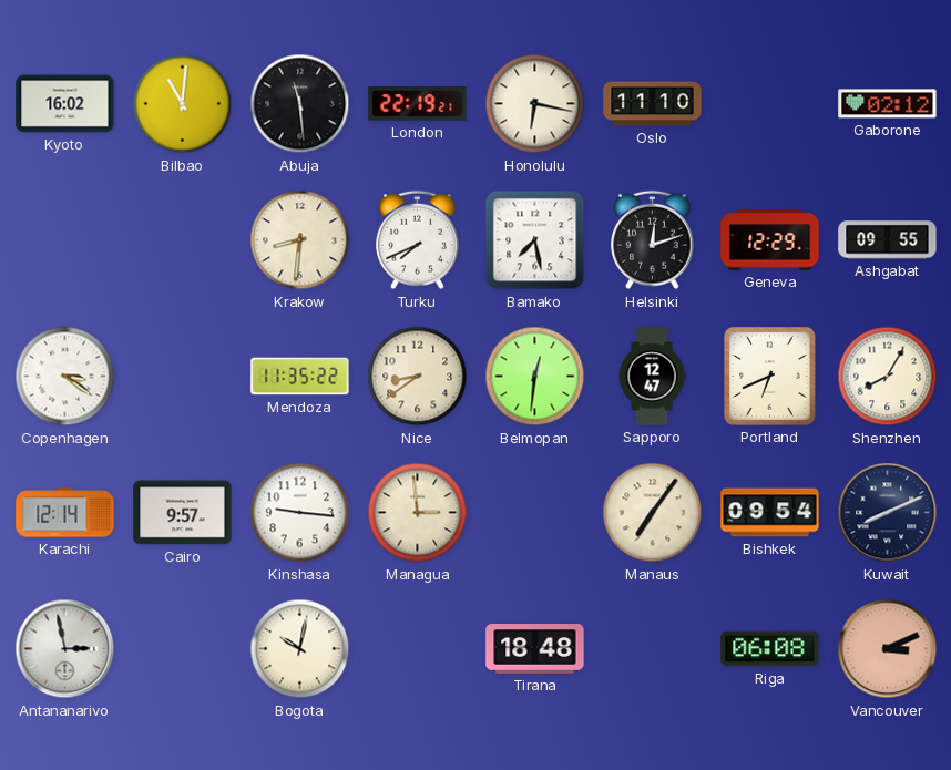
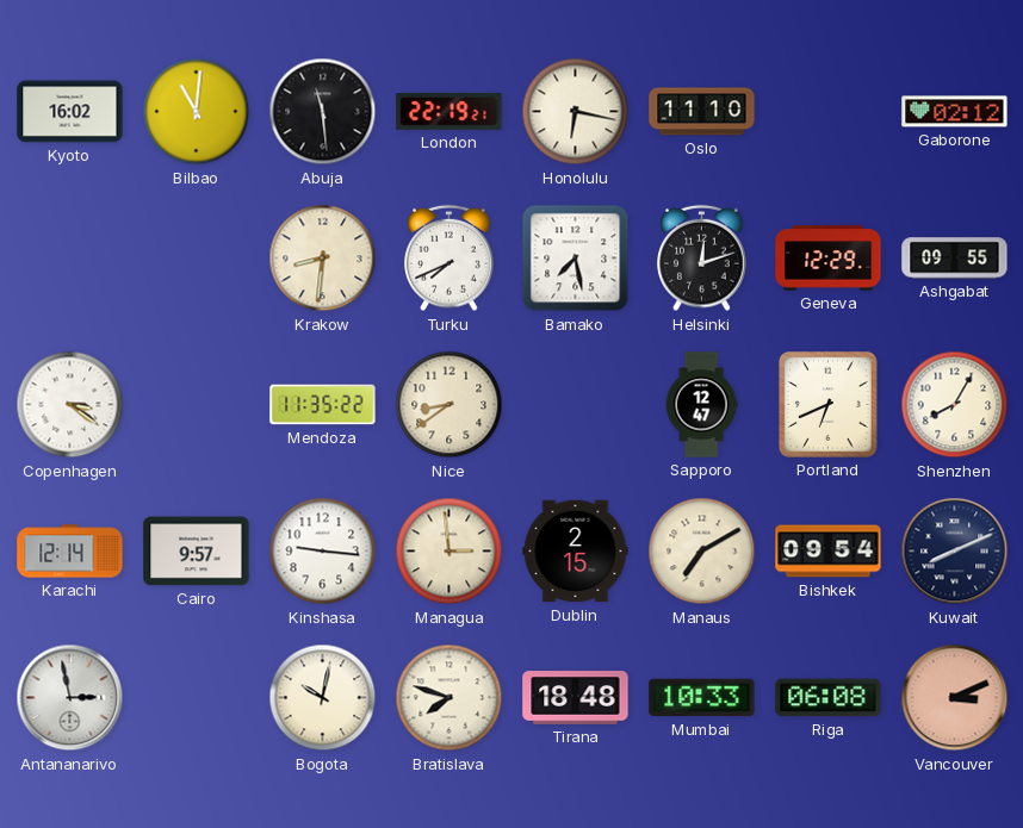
Belmopan: 12:31 -> none
Dublin: none -> 2:15
Manaus: 7:06 -> 7:10
Bratislava: none -> 7:48
Mumbai: none -> 10:33
